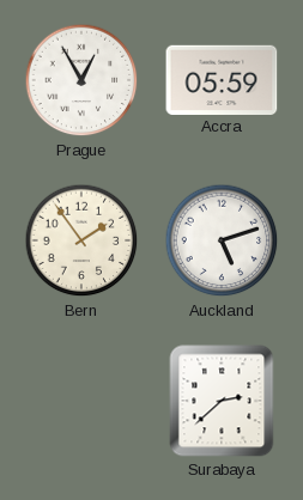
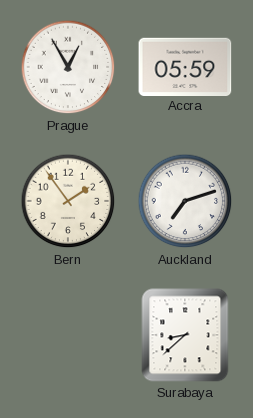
Auckland: 5:12 -> 7:12
Surabaya: 2:38 -> 8:38
